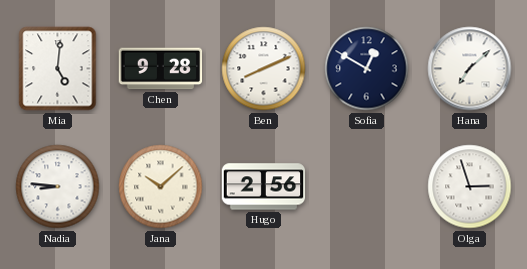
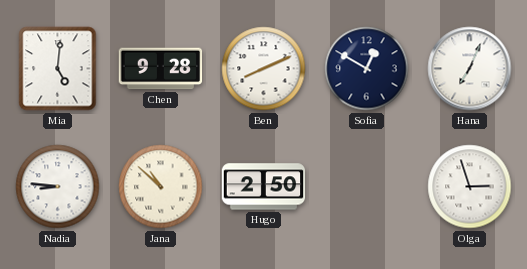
Hana: 7:08 -> 7:04
Jana: 10:08 -> 10:52
Hugo: 2:56 -> 2:50
